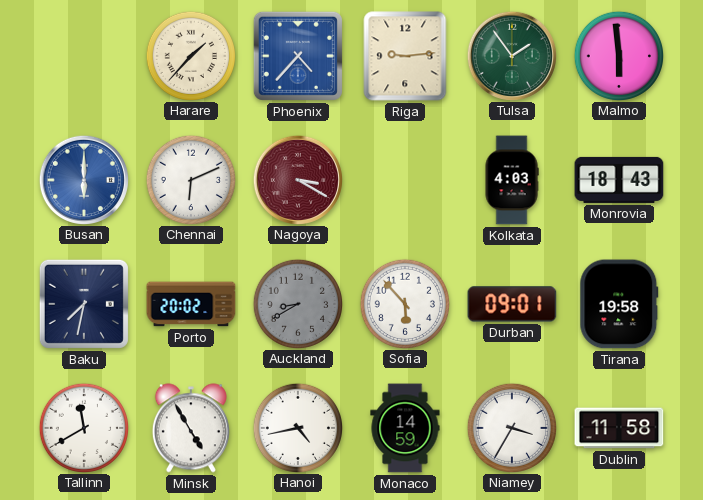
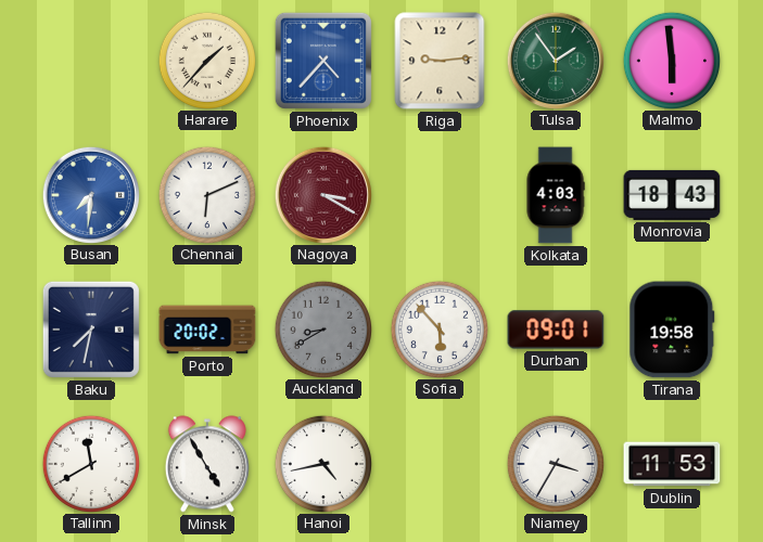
Busan: 6:00 -> 7:31
Monaco: 14:59 -> none
Dublin: 11:58 -> 11:53
